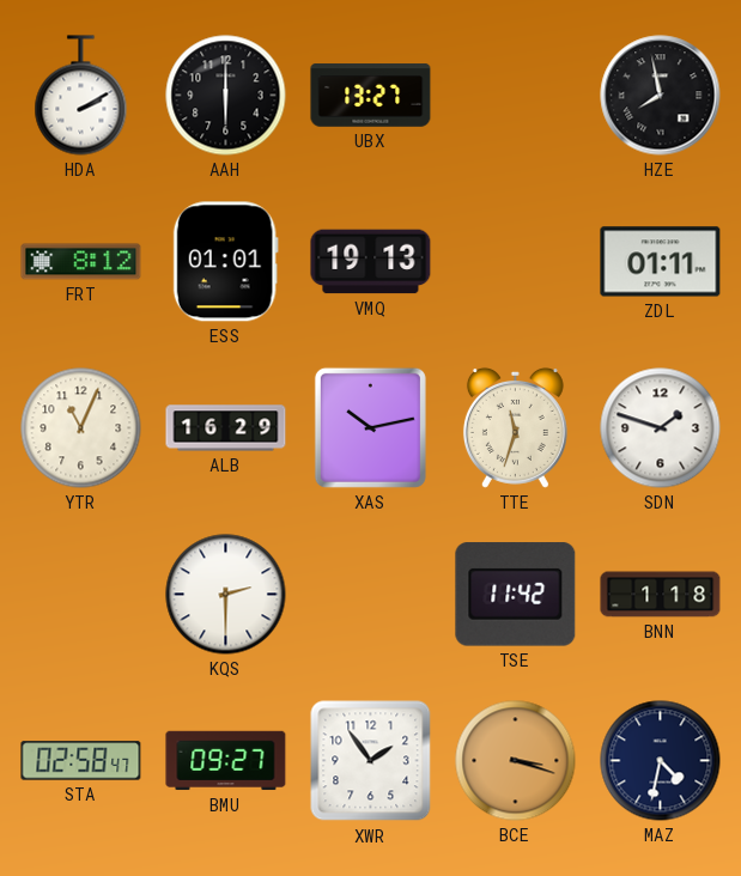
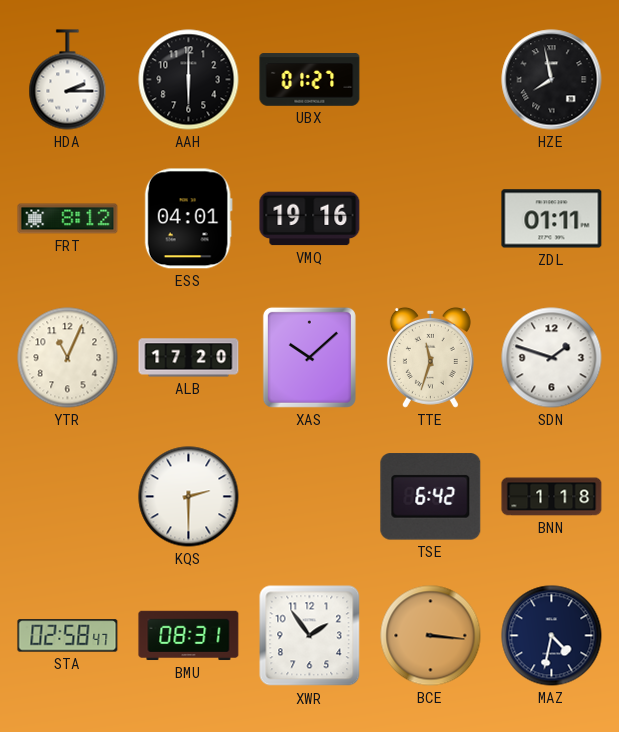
HDA: 2:10 -> 2:15
UBX: 13:27 -> 01:27
ESS: 01:01 -> 04:01
VMQ: 19:13 -> 19:16
ALB: 16:29 -> 17:20
XAS: 10:13 -> 10:08
TSE: 11:42 -> 6:42
BMU: 09:27 -> 08:31
BCE: 3:18 -> 3:16
